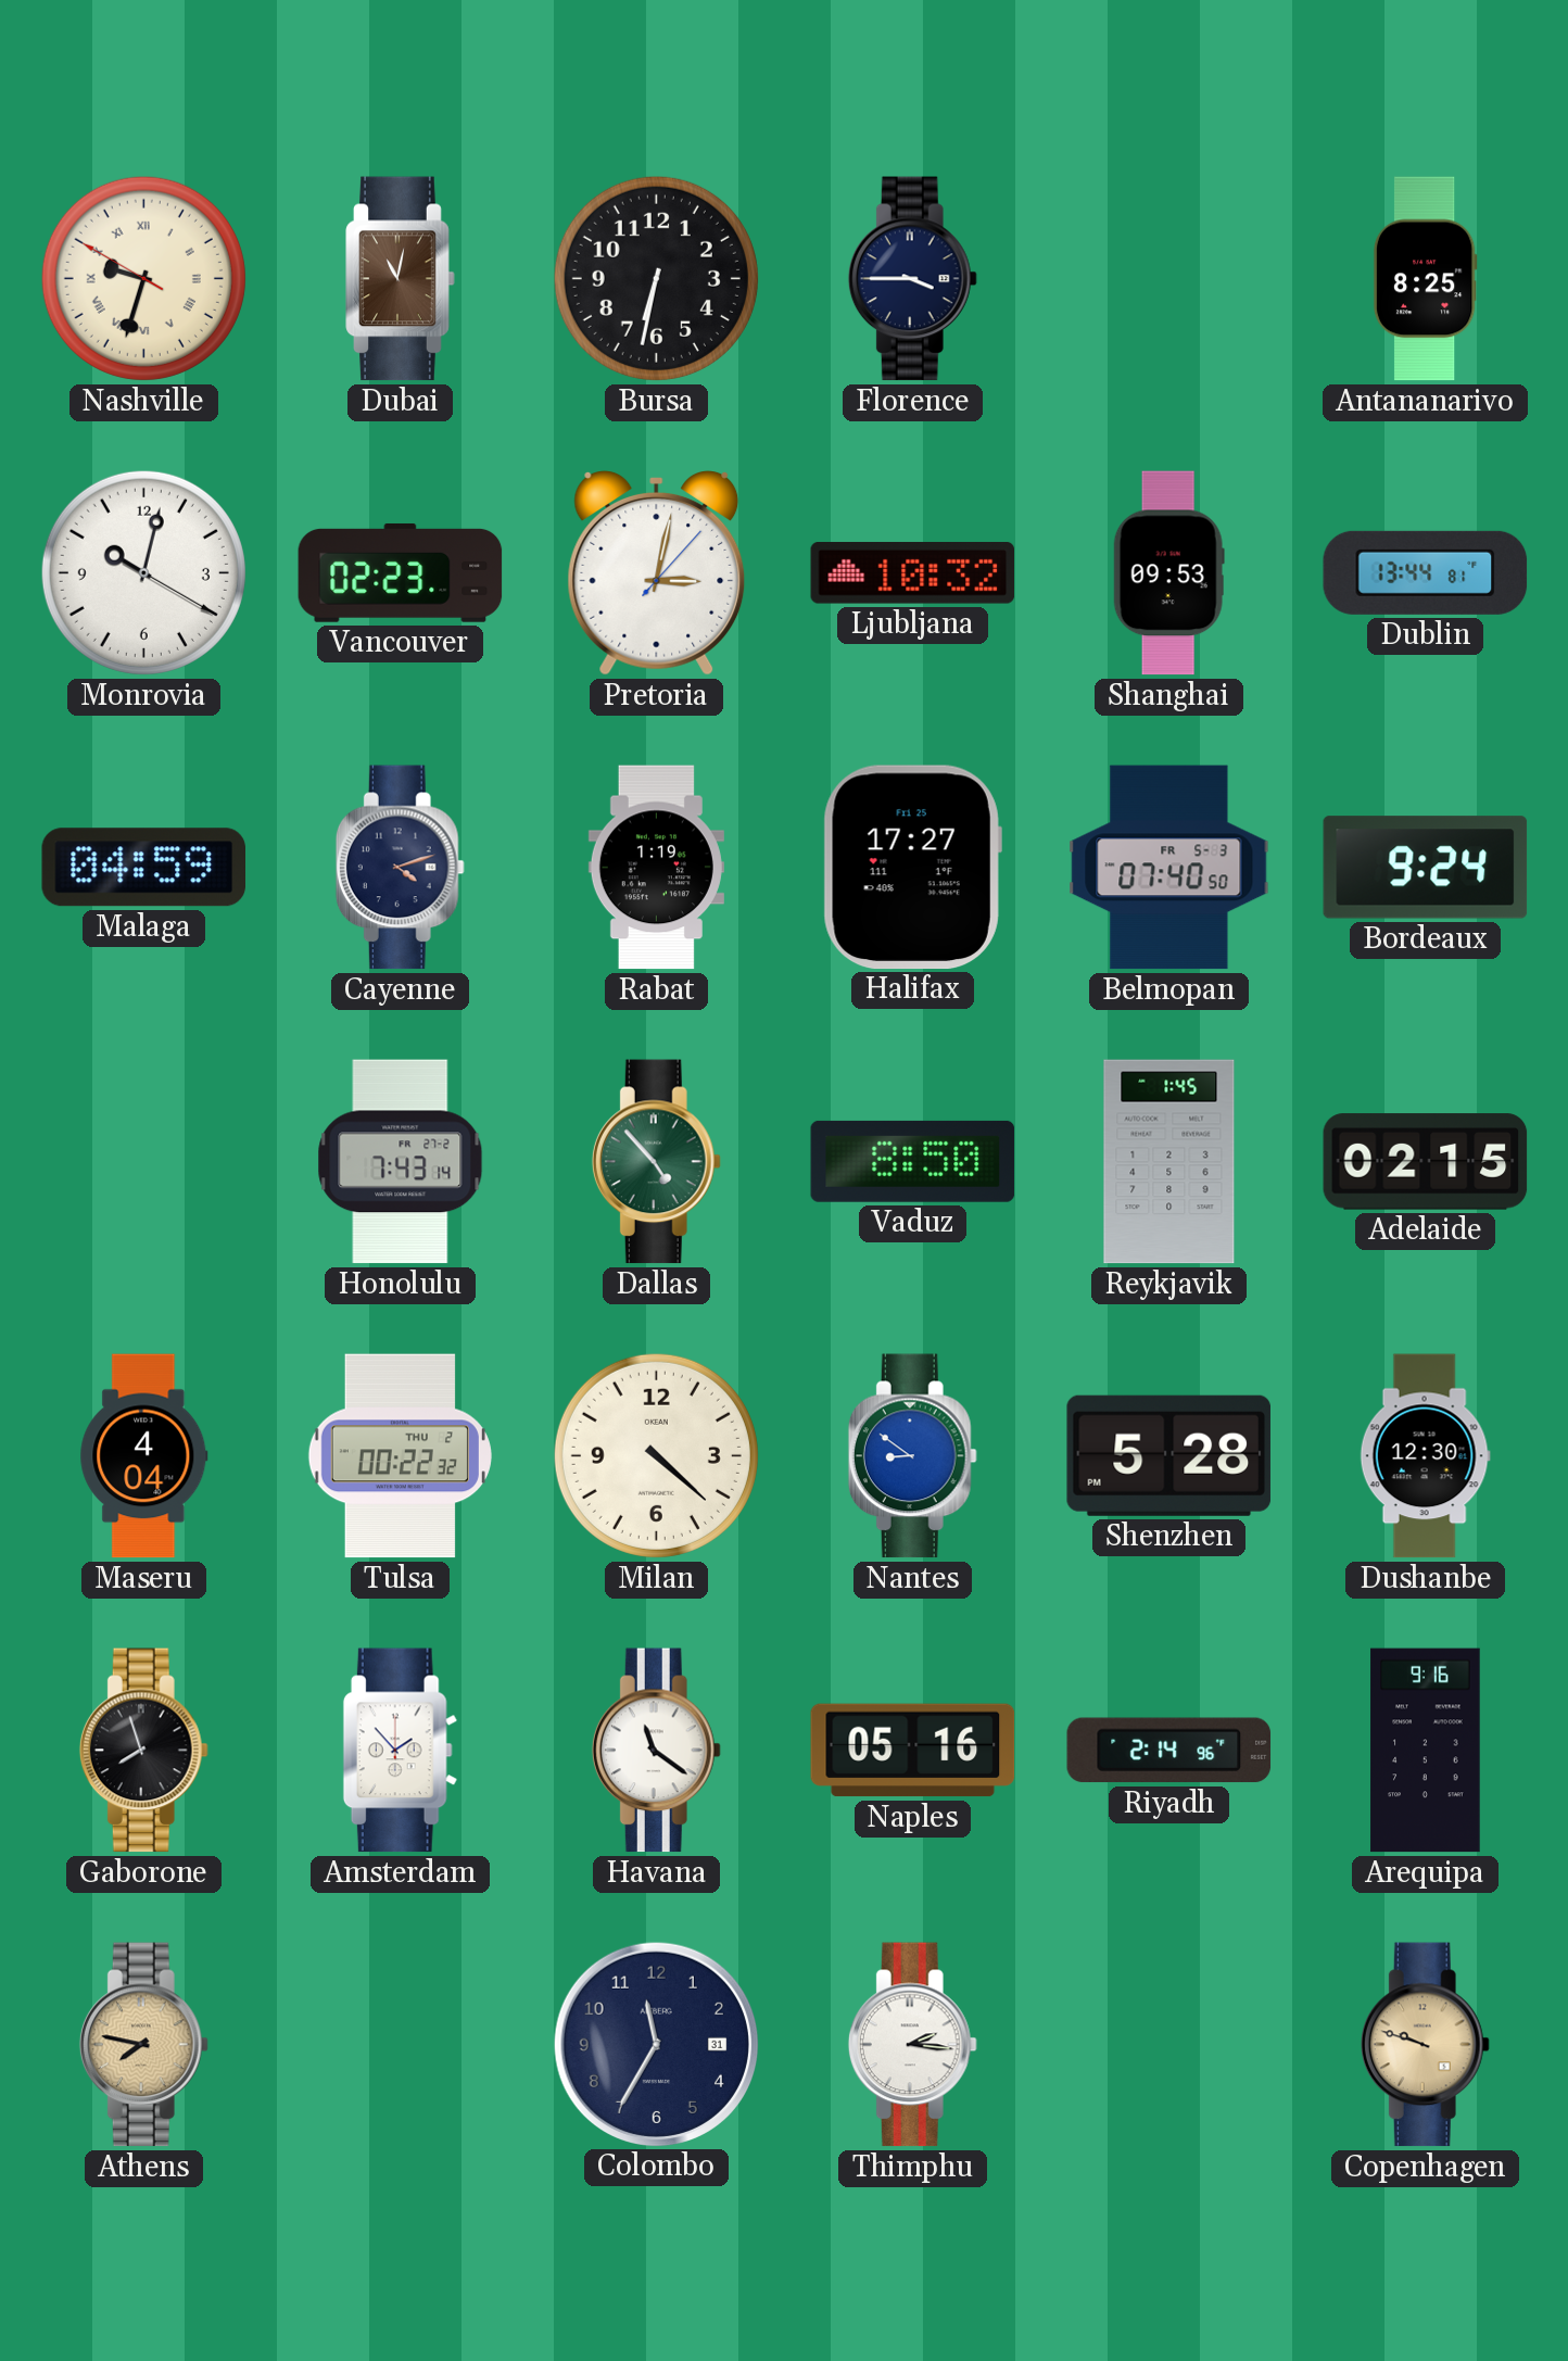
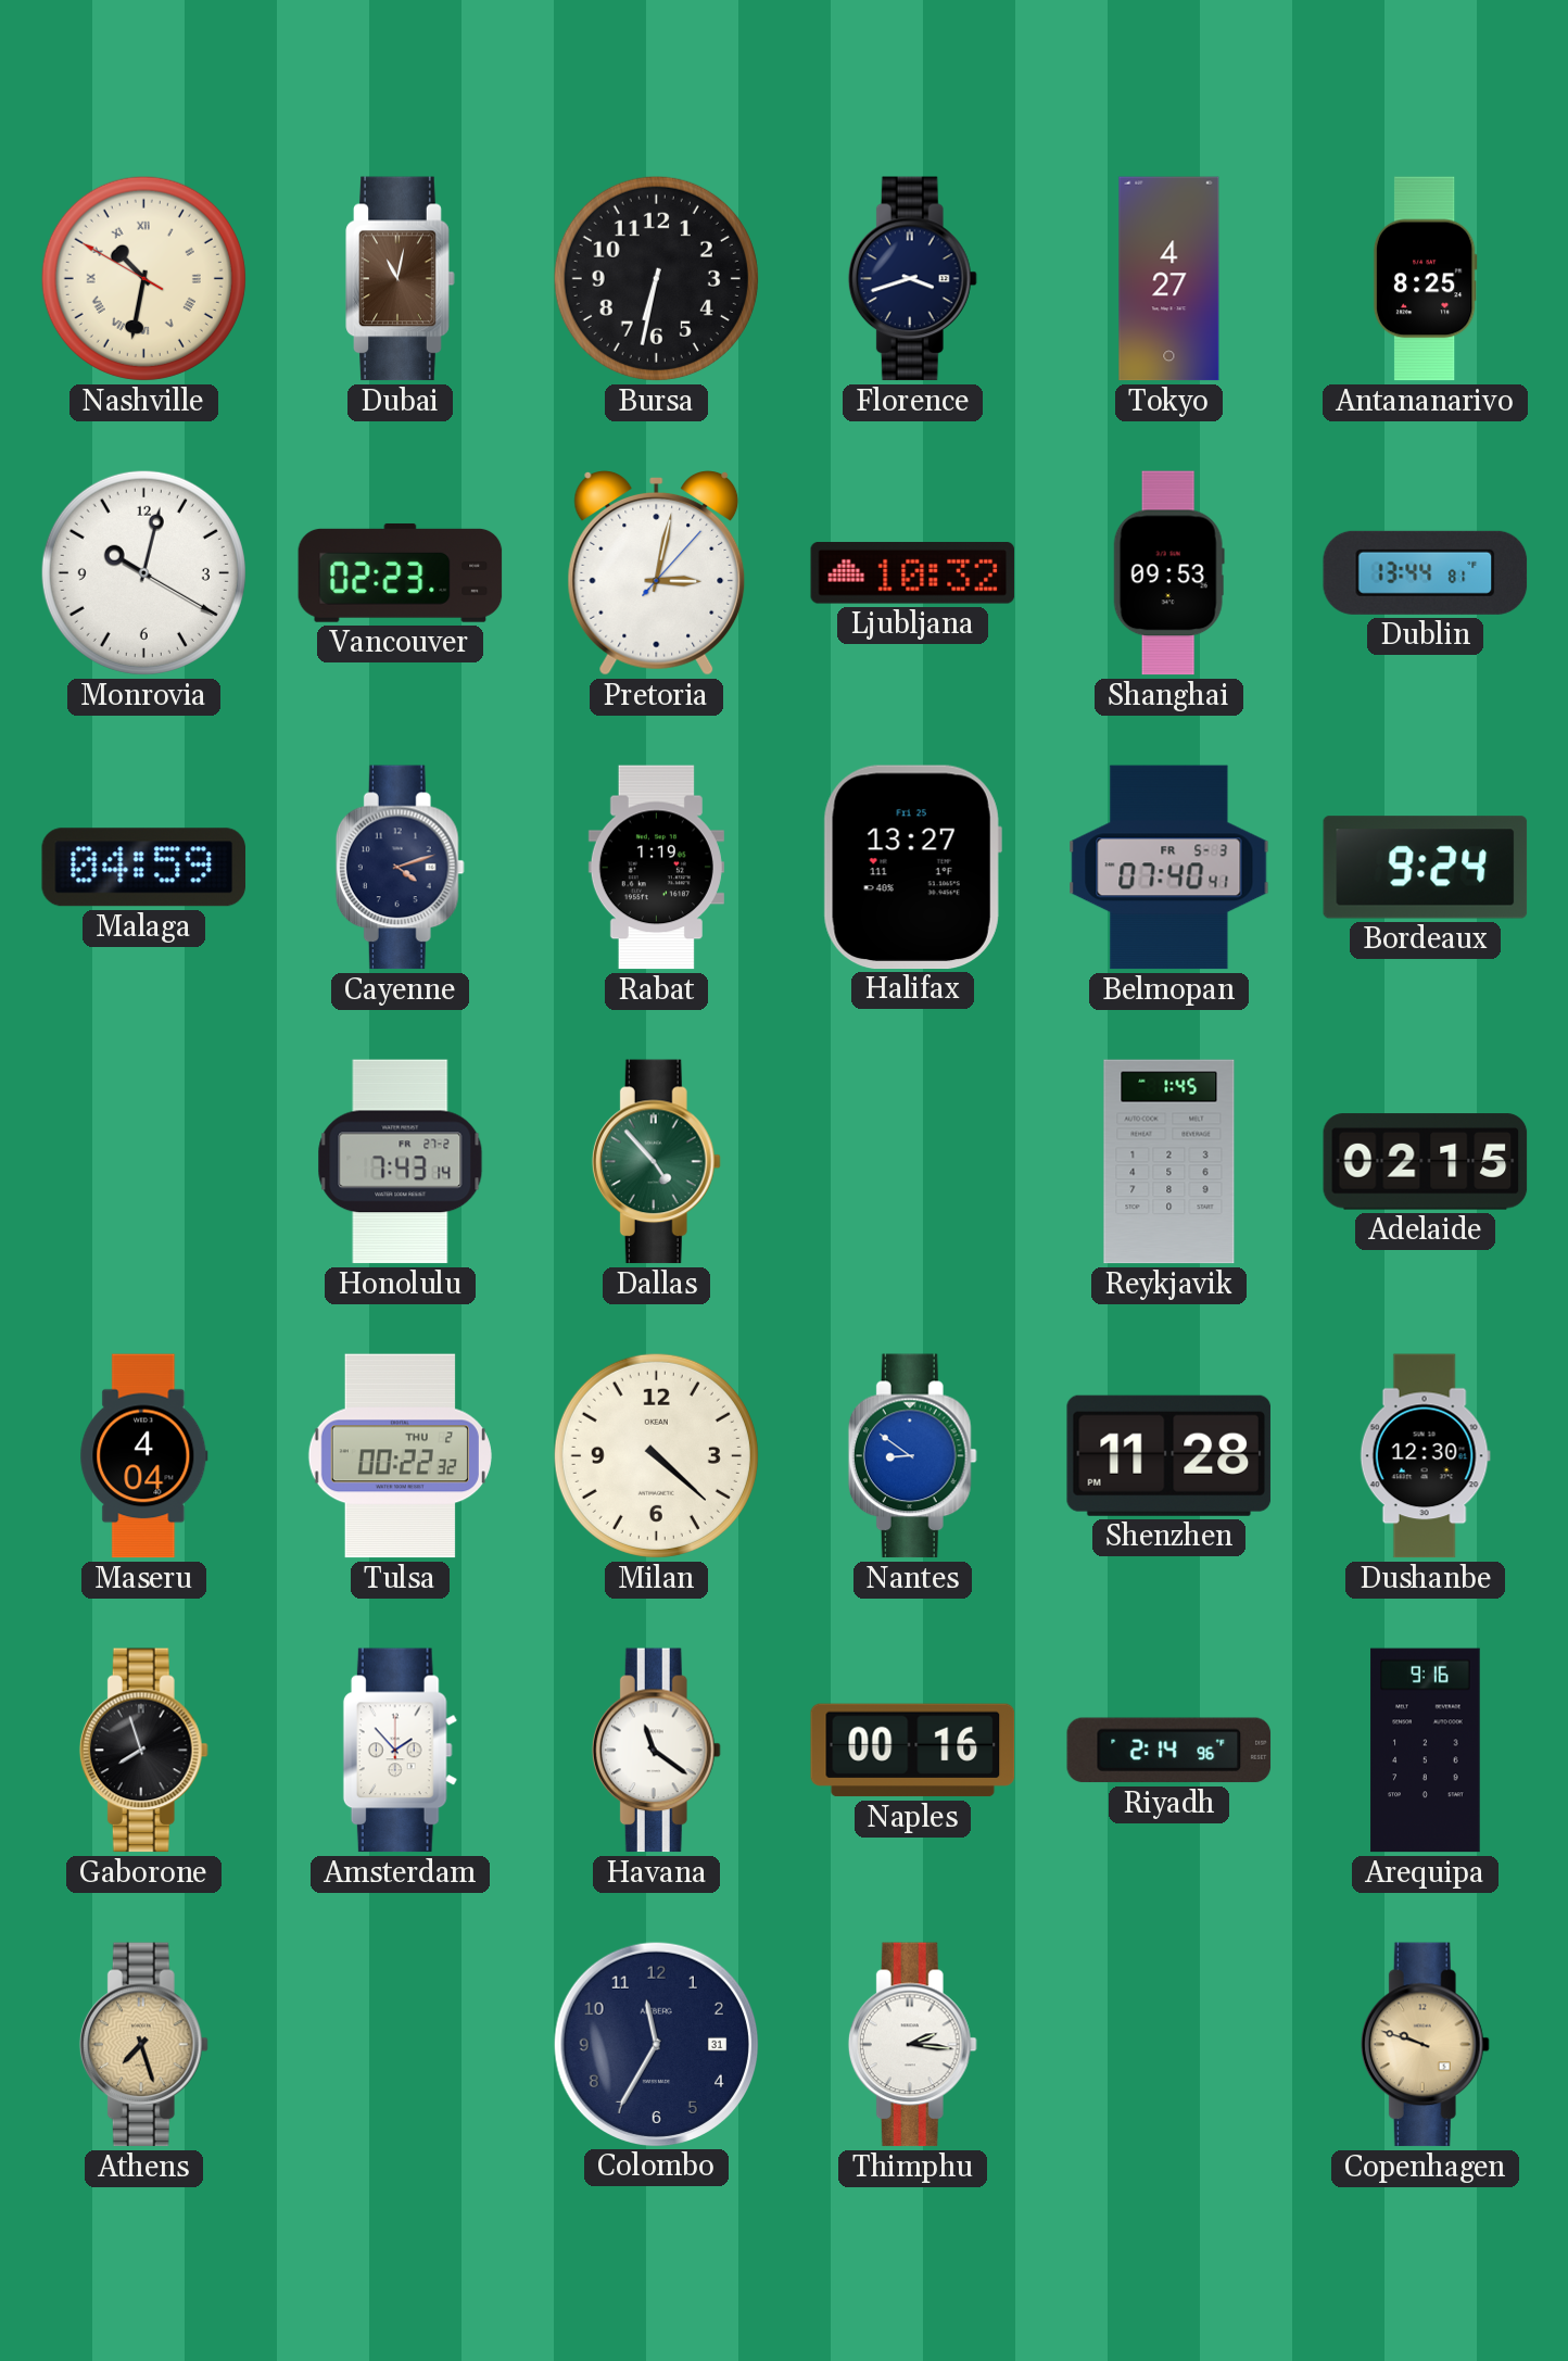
Nashville: 9:32 -> 10:31
Florence: 3:45 -> 3:42
Tokyo: none -> 4:27
Halifax: 17:27 -> 13:27
Belmopan: 07:40:50 -> 07:40:41
Vaduz: 8:50 -> none
Shenzhen: 5:28 -> 11:28
Naples: 05:16 -> 00:16
Athens: 7:47 -> 7:27
